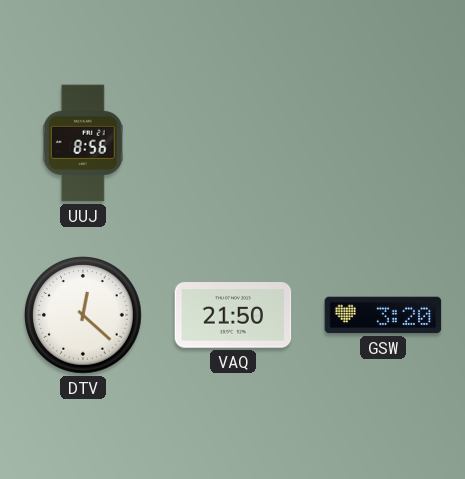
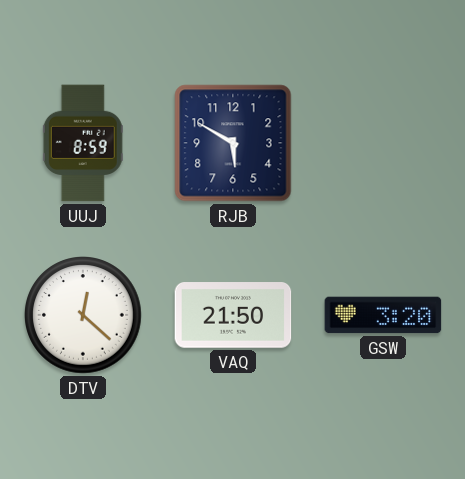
UUJ: 8:56 -> 8:59
RJB: none -> 5:50
